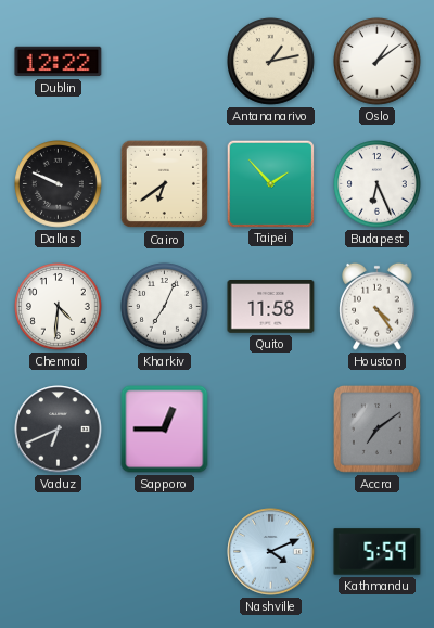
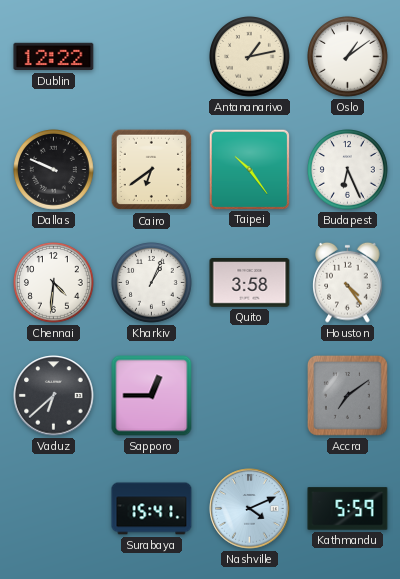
Taipei: 1:53 -> 10:24
Kharkiv: 7:04 -> 1:04
Quito: 11:58 -> 3:58
Vaduz: 6:41 -> 6:38
Surabaya: none -> 15:41
